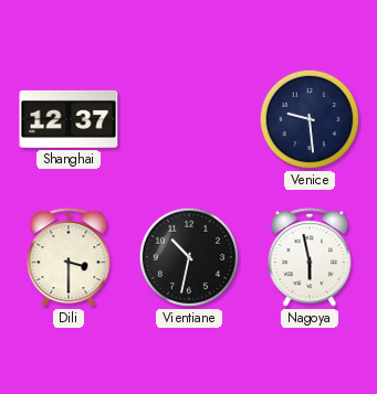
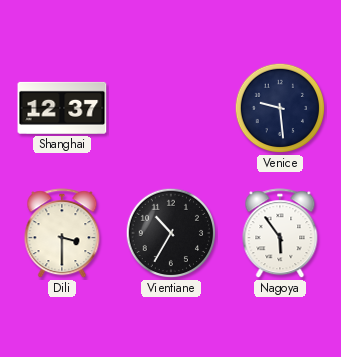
Vientiane: 10:32 -> 10:35
Nagoya: 5:58 -> 5:54
